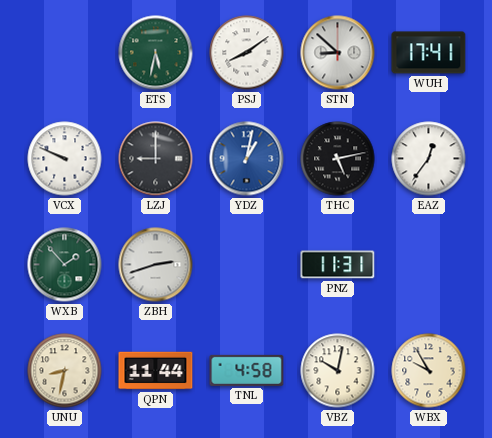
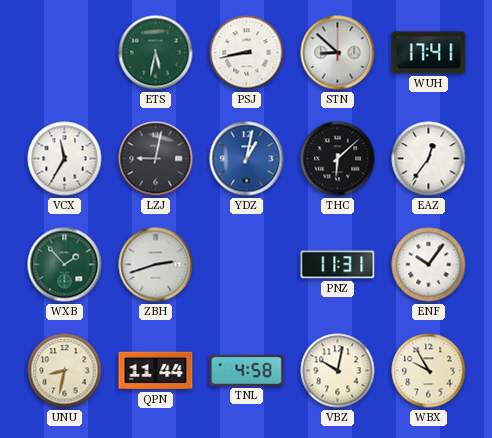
PSJ: 8:09 -> 8:43
VCX: 9:49 -> 11:35
LZJ: 9:00 -> 9:02
THC: 5:13 -> 6:08
ENF: none -> 10:06
